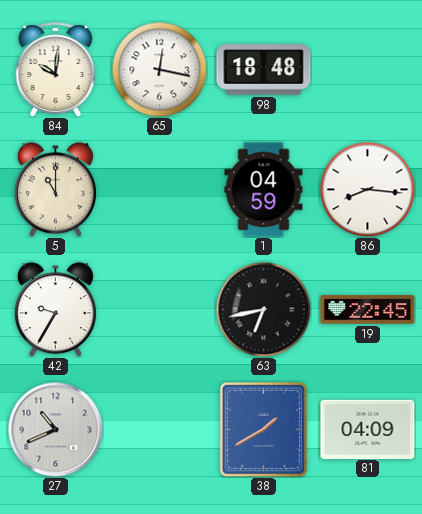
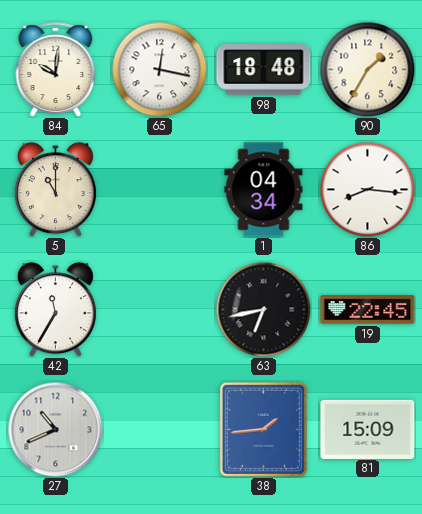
90: none -> 1:35
1: 04:59 -> 04:34
42: 9:35 -> 11:35
38: 1:40 -> 1:44
81: 04:09 -> 15:09
